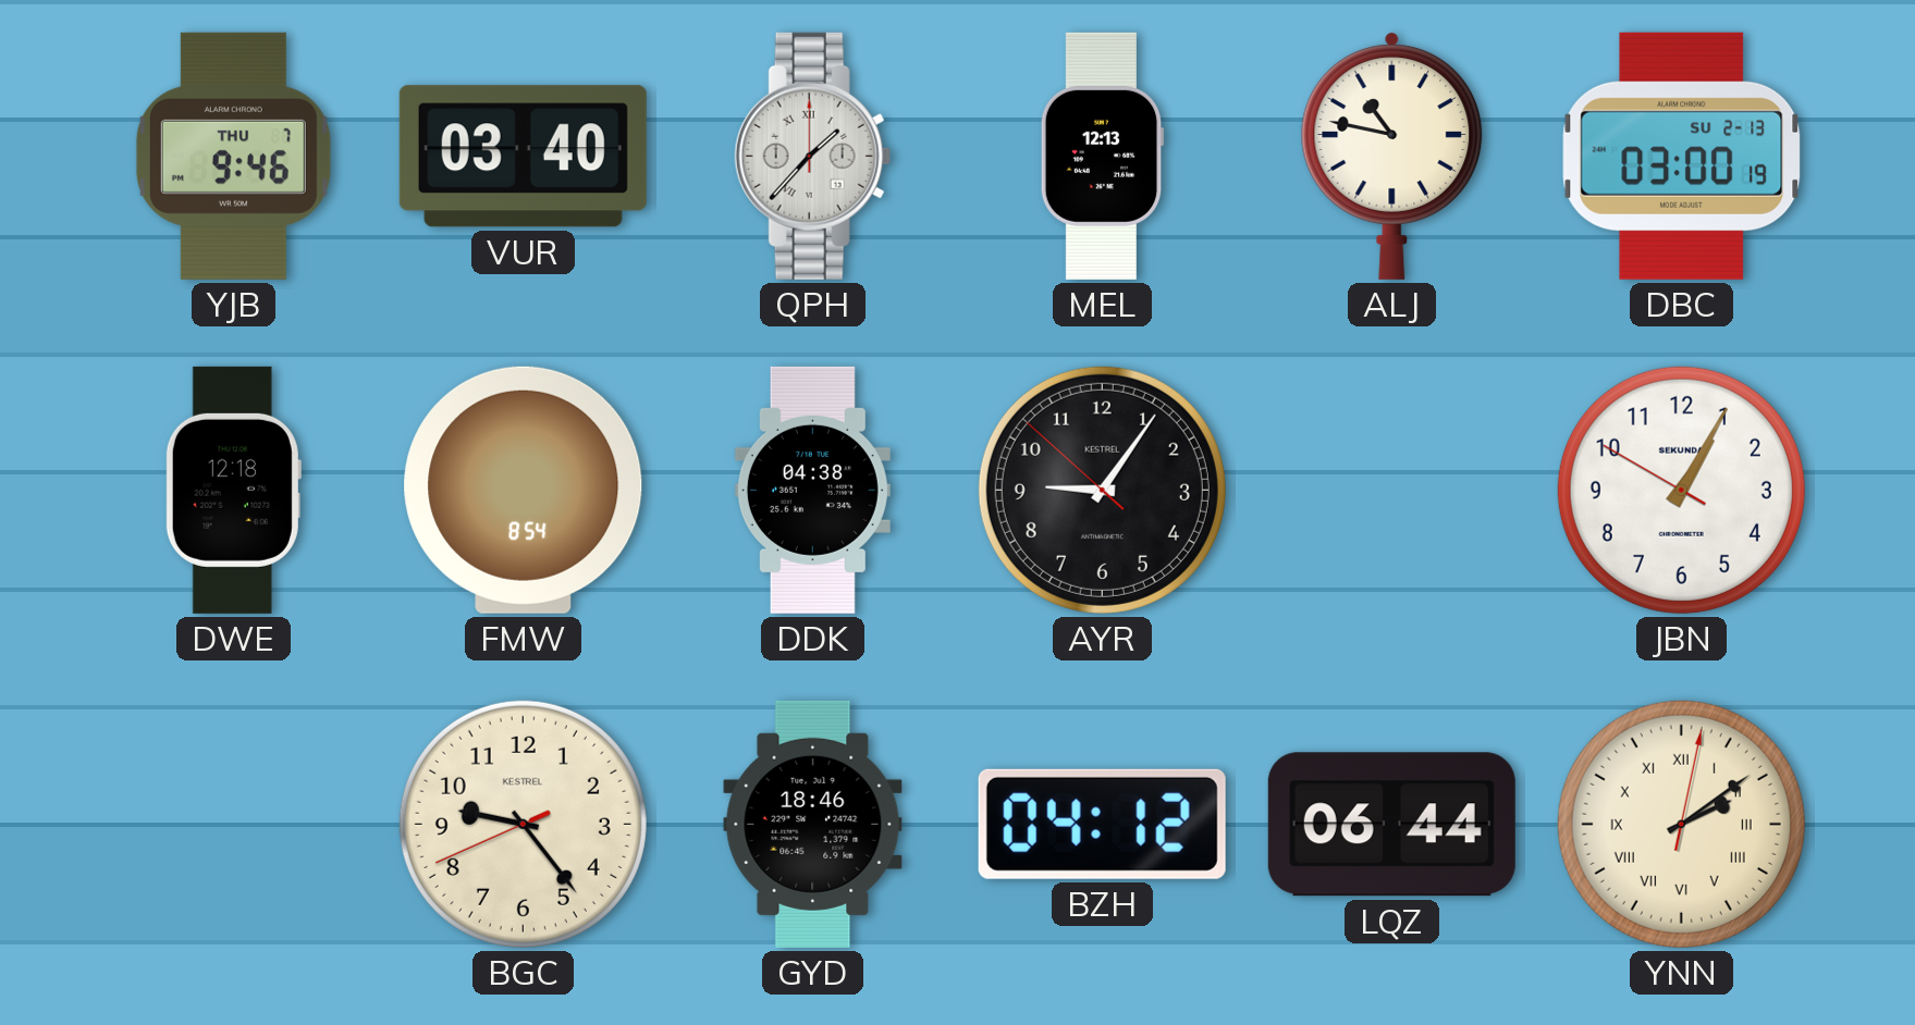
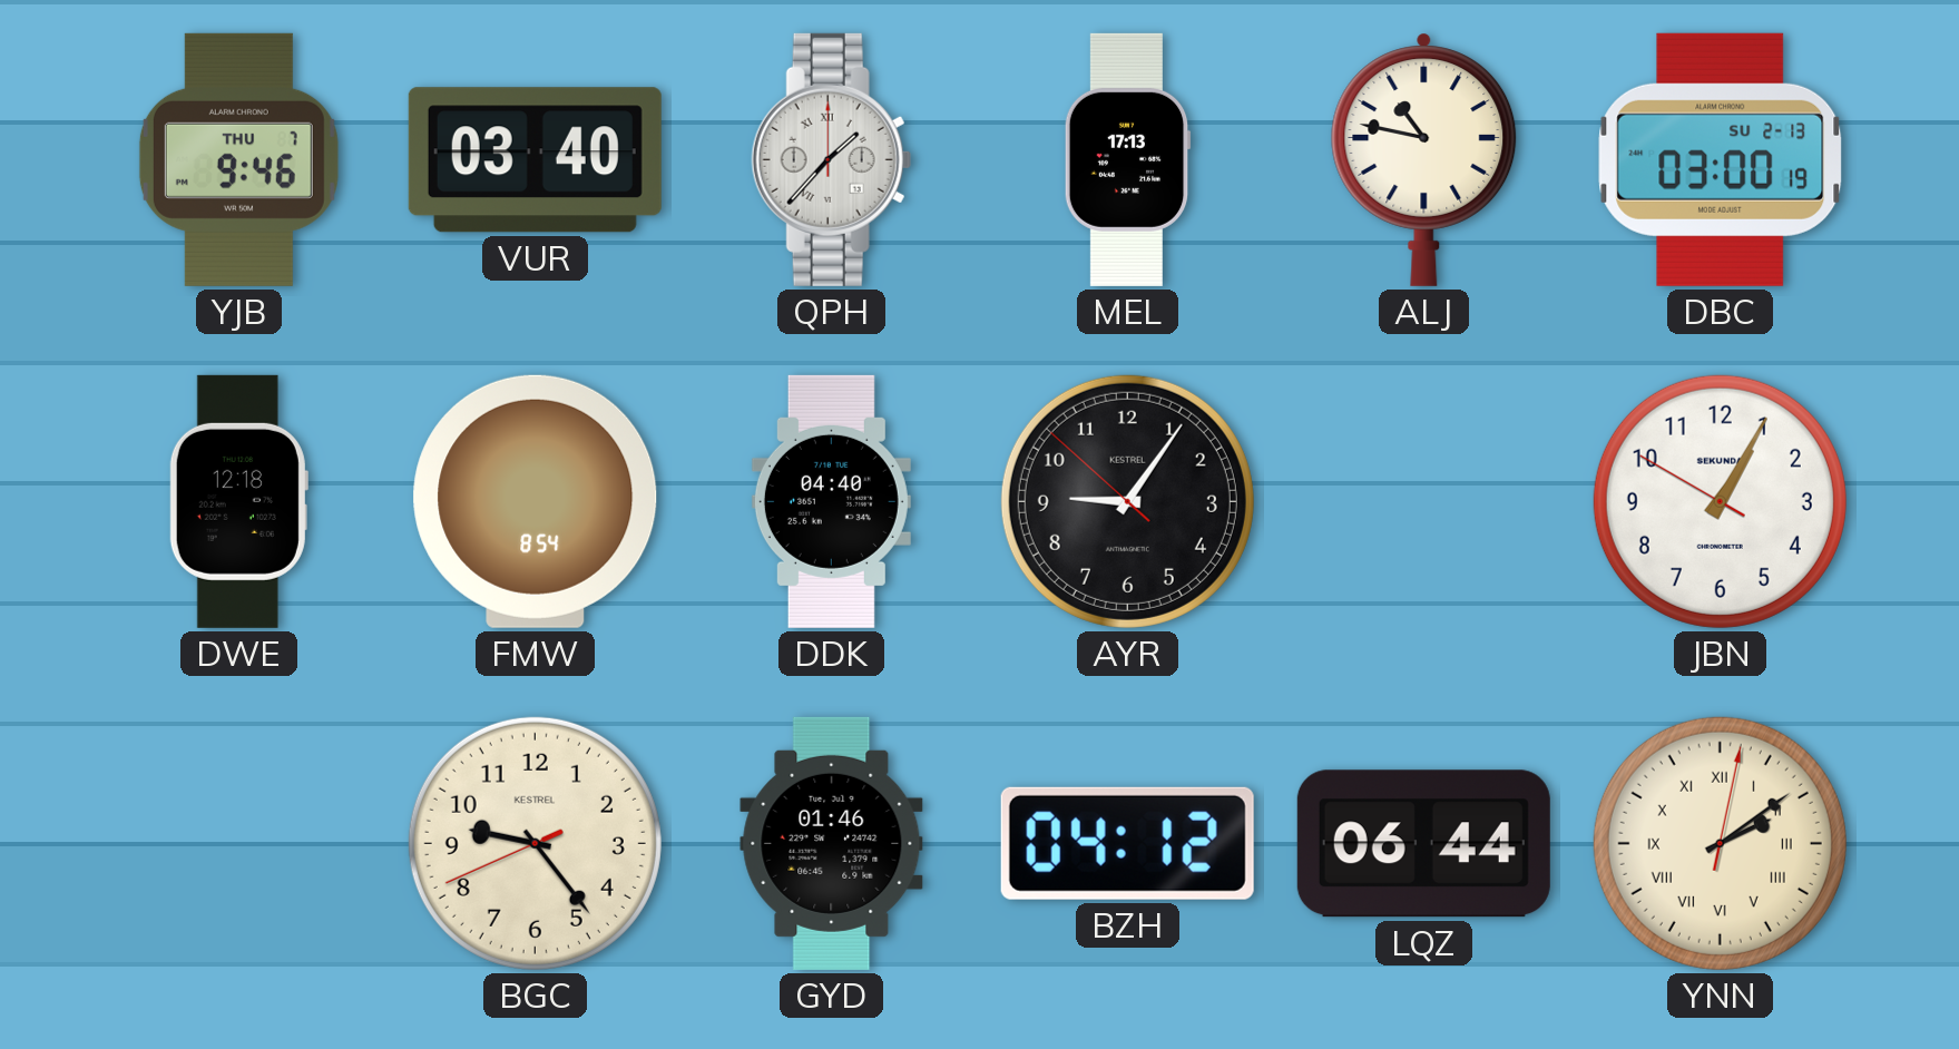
MEL: 12:13 -> 17:13
DDK: 04:38 -> 04:40
GYD: 18:46 -> 01:46
